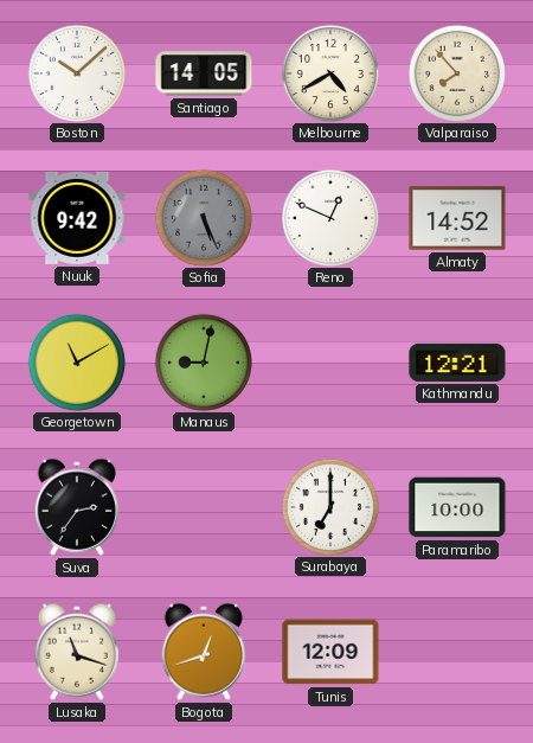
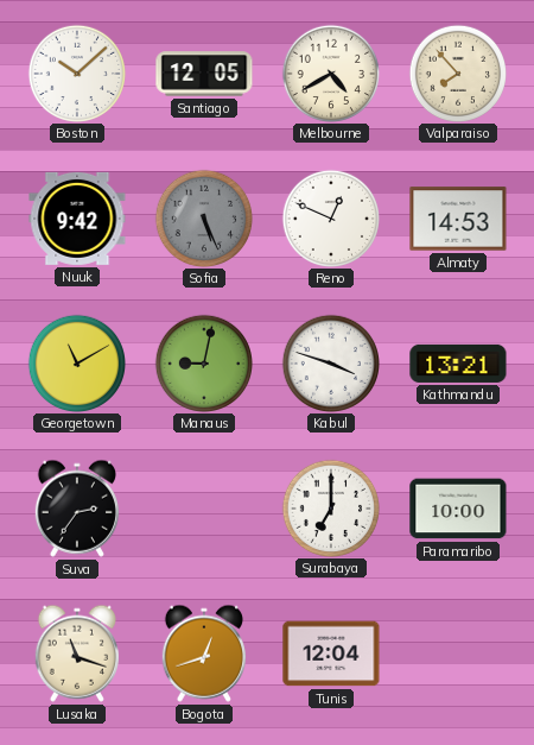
Santiago: 14:05 -> 12:05
Almaty: 14:52 -> 14:53
Kabul: none -> 3:48
Kathmandu: 12:21 -> 13:21
Tunis: 12:09 -> 12:04
